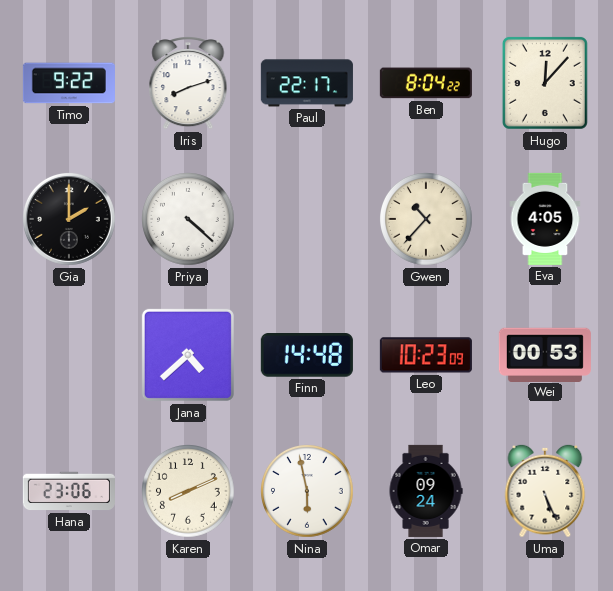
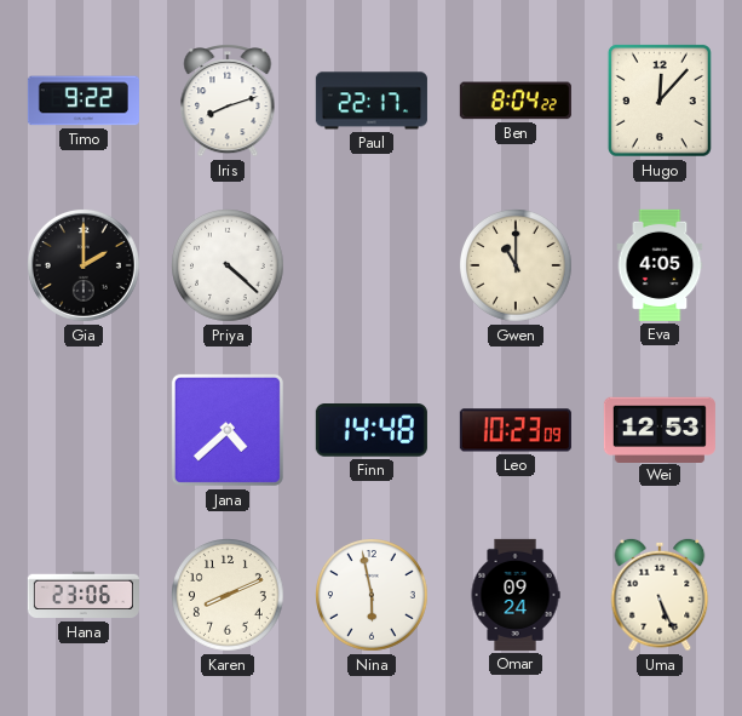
Gwen: 10:37 -> 11:00
Wei: 00:53 -> 12:53
